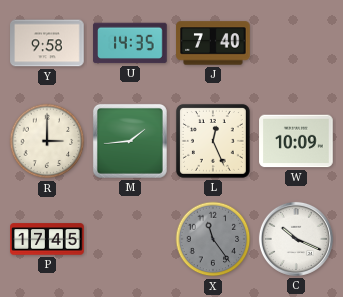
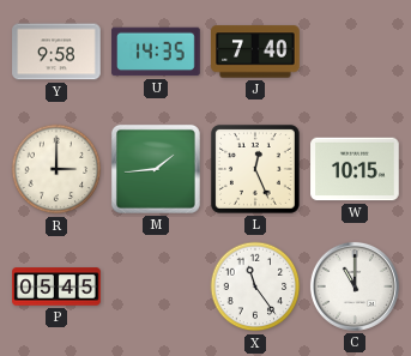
W: 10:09 -> 10:15
P: 17:45 -> 05:45
X dial: grey -> white
C: 10:19 -> 11:00
